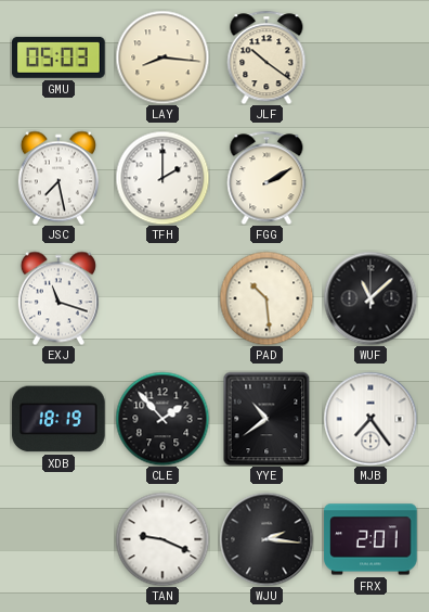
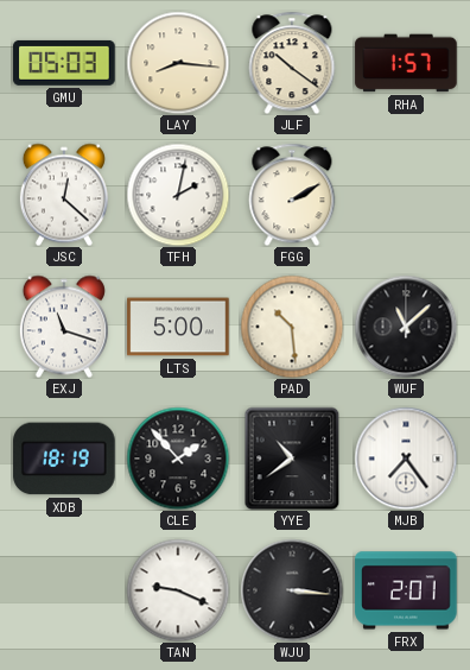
RHA: none -> 1:57
JSC: 7:28 -> 12:22
TFH: 2:00 -> 2:02
LTS: none -> 5:00
WJU: 2:16 -> 3:16
